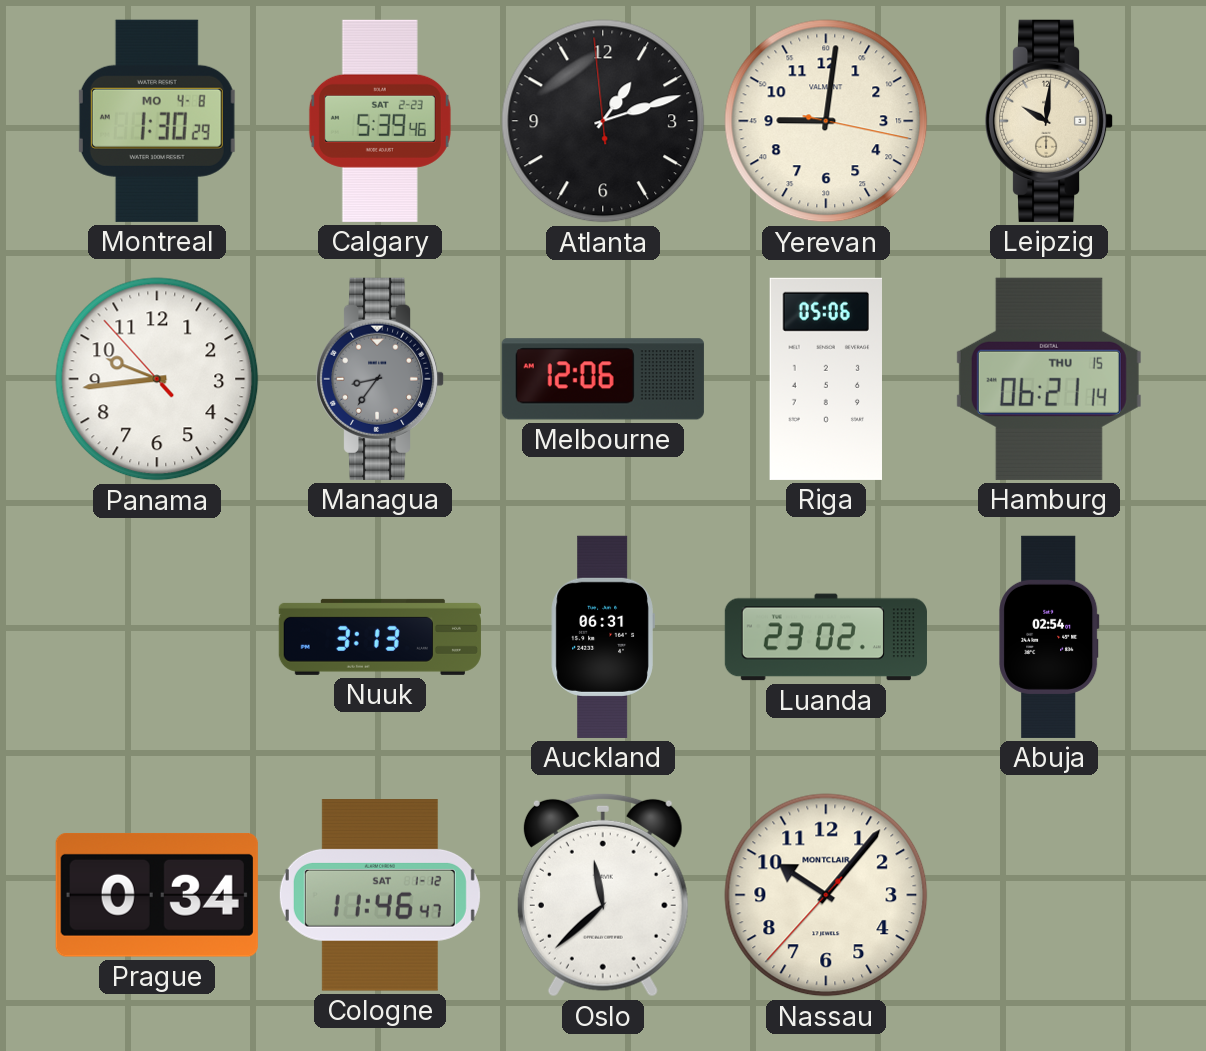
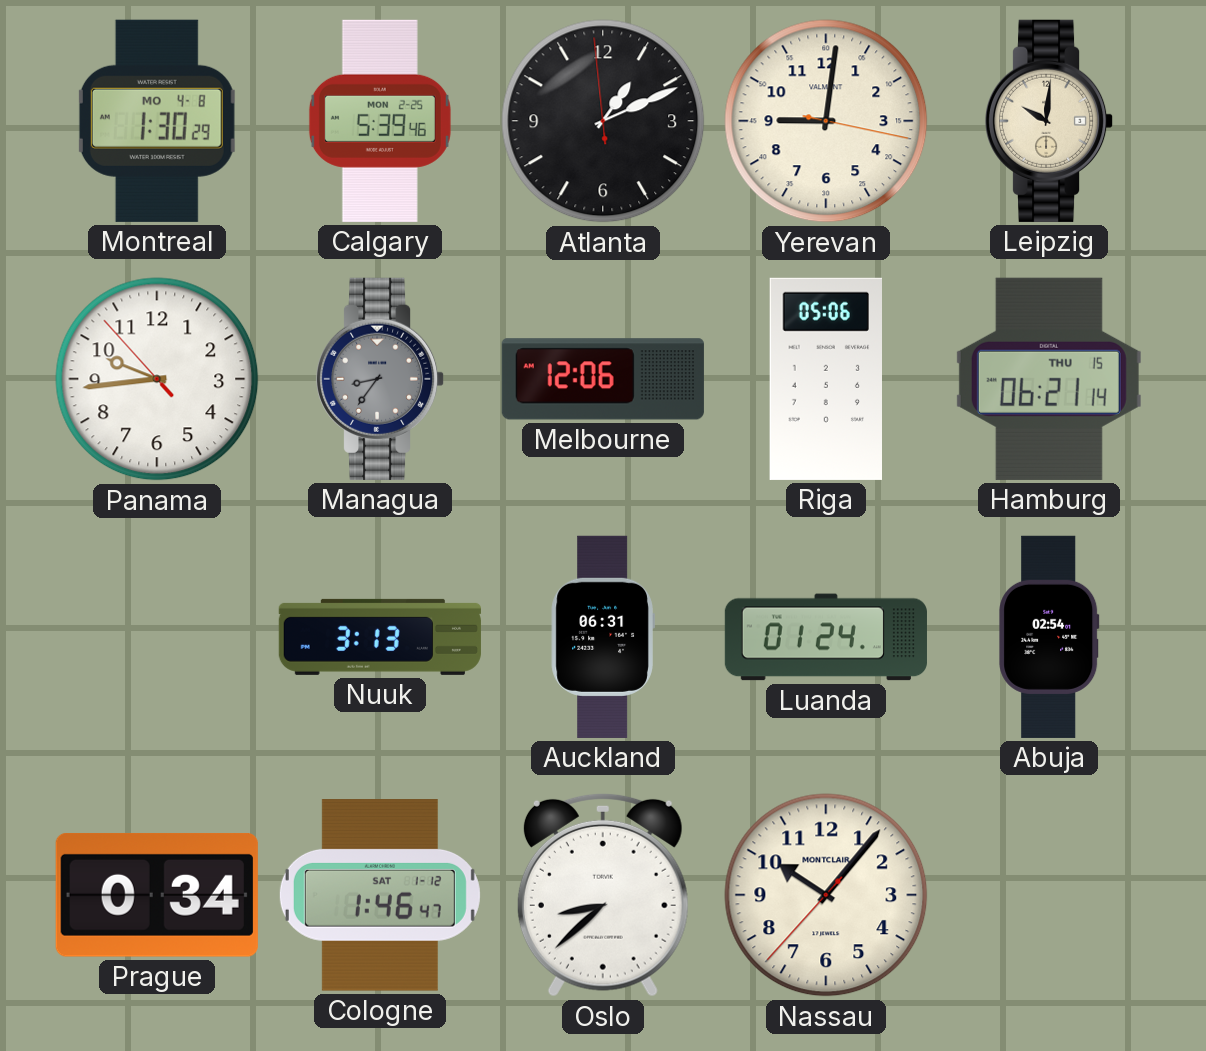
Calgary date: SAT 2-23 -> MON 2-25
Atlanta: 1:11 -> 1:10
Luanda: 23:02 -> 01:24
Cologne: 11:46 -> 1:46
Oslo: 11:38 -> 8:38
